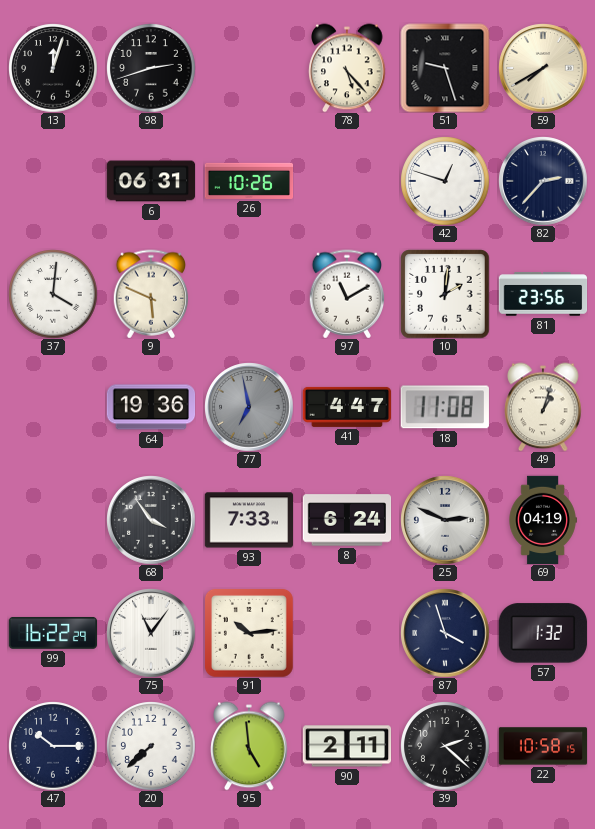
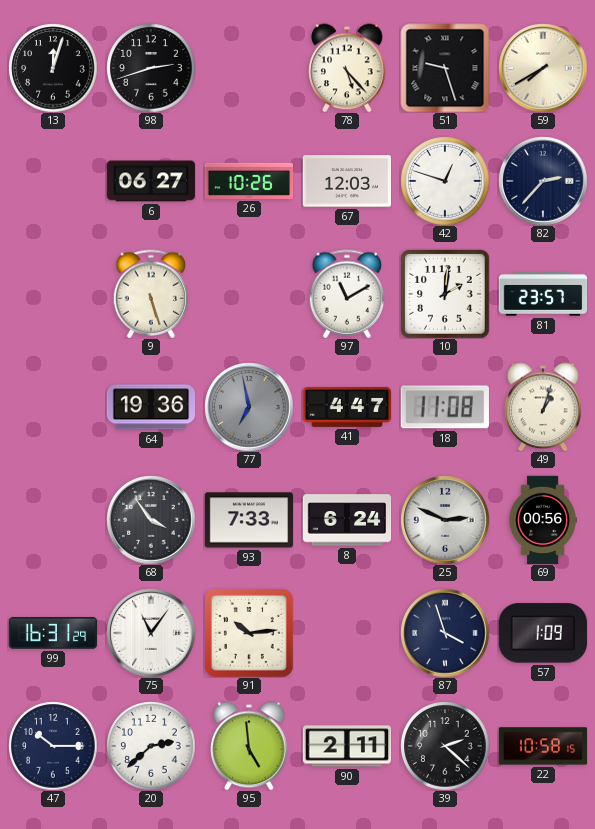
6: 06:31 -> 06:27
67: none -> 12:03
37: 4:01 -> none
9: 5:49 -> 5:27
81: 23:56 -> 23:57
69: 04:19 -> 00:56
99: 16:22 -> 16:31
57: 1:32 -> 1:09
20: 7:38 -> 2:38
